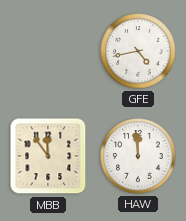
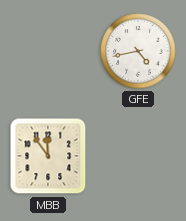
HAW: 11:59 -> none
